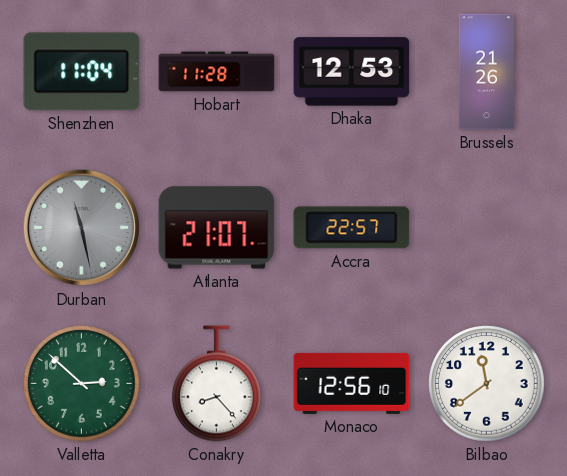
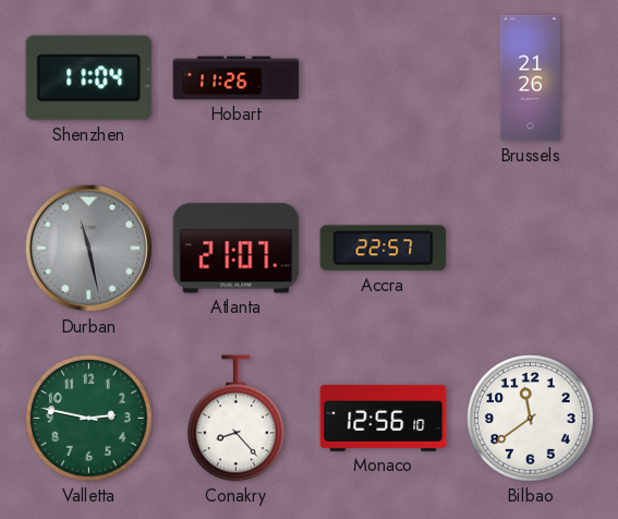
Hobart: 11:28 -> 11:26
Dhaka: 12:53 -> none
Valletta: 2:52 -> 2:47
